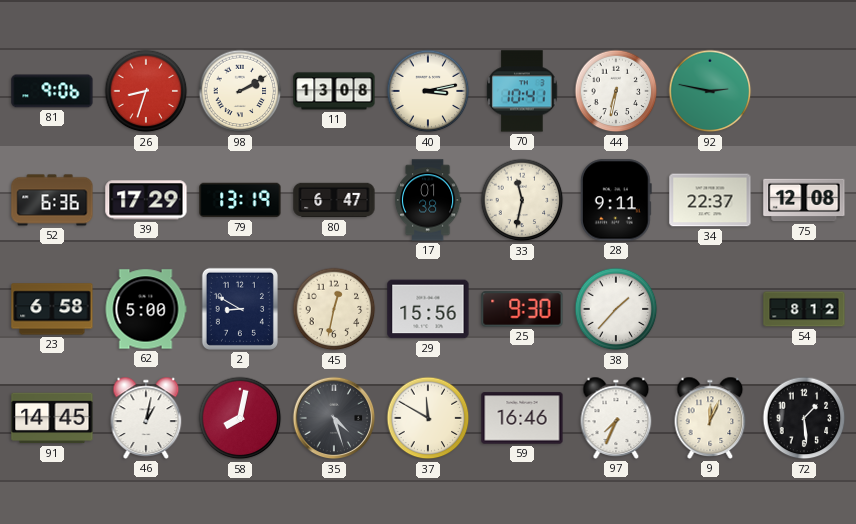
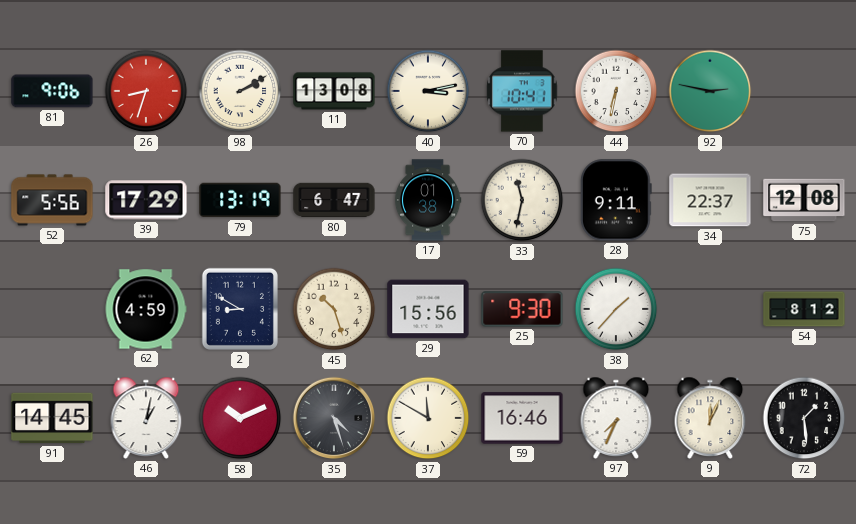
52: 6:36 -> 5:56
23: 6:58 -> none
62: 5:00 -> 4:59
45: 12:32 -> 10:27
58: 8:02 -> 10:11
